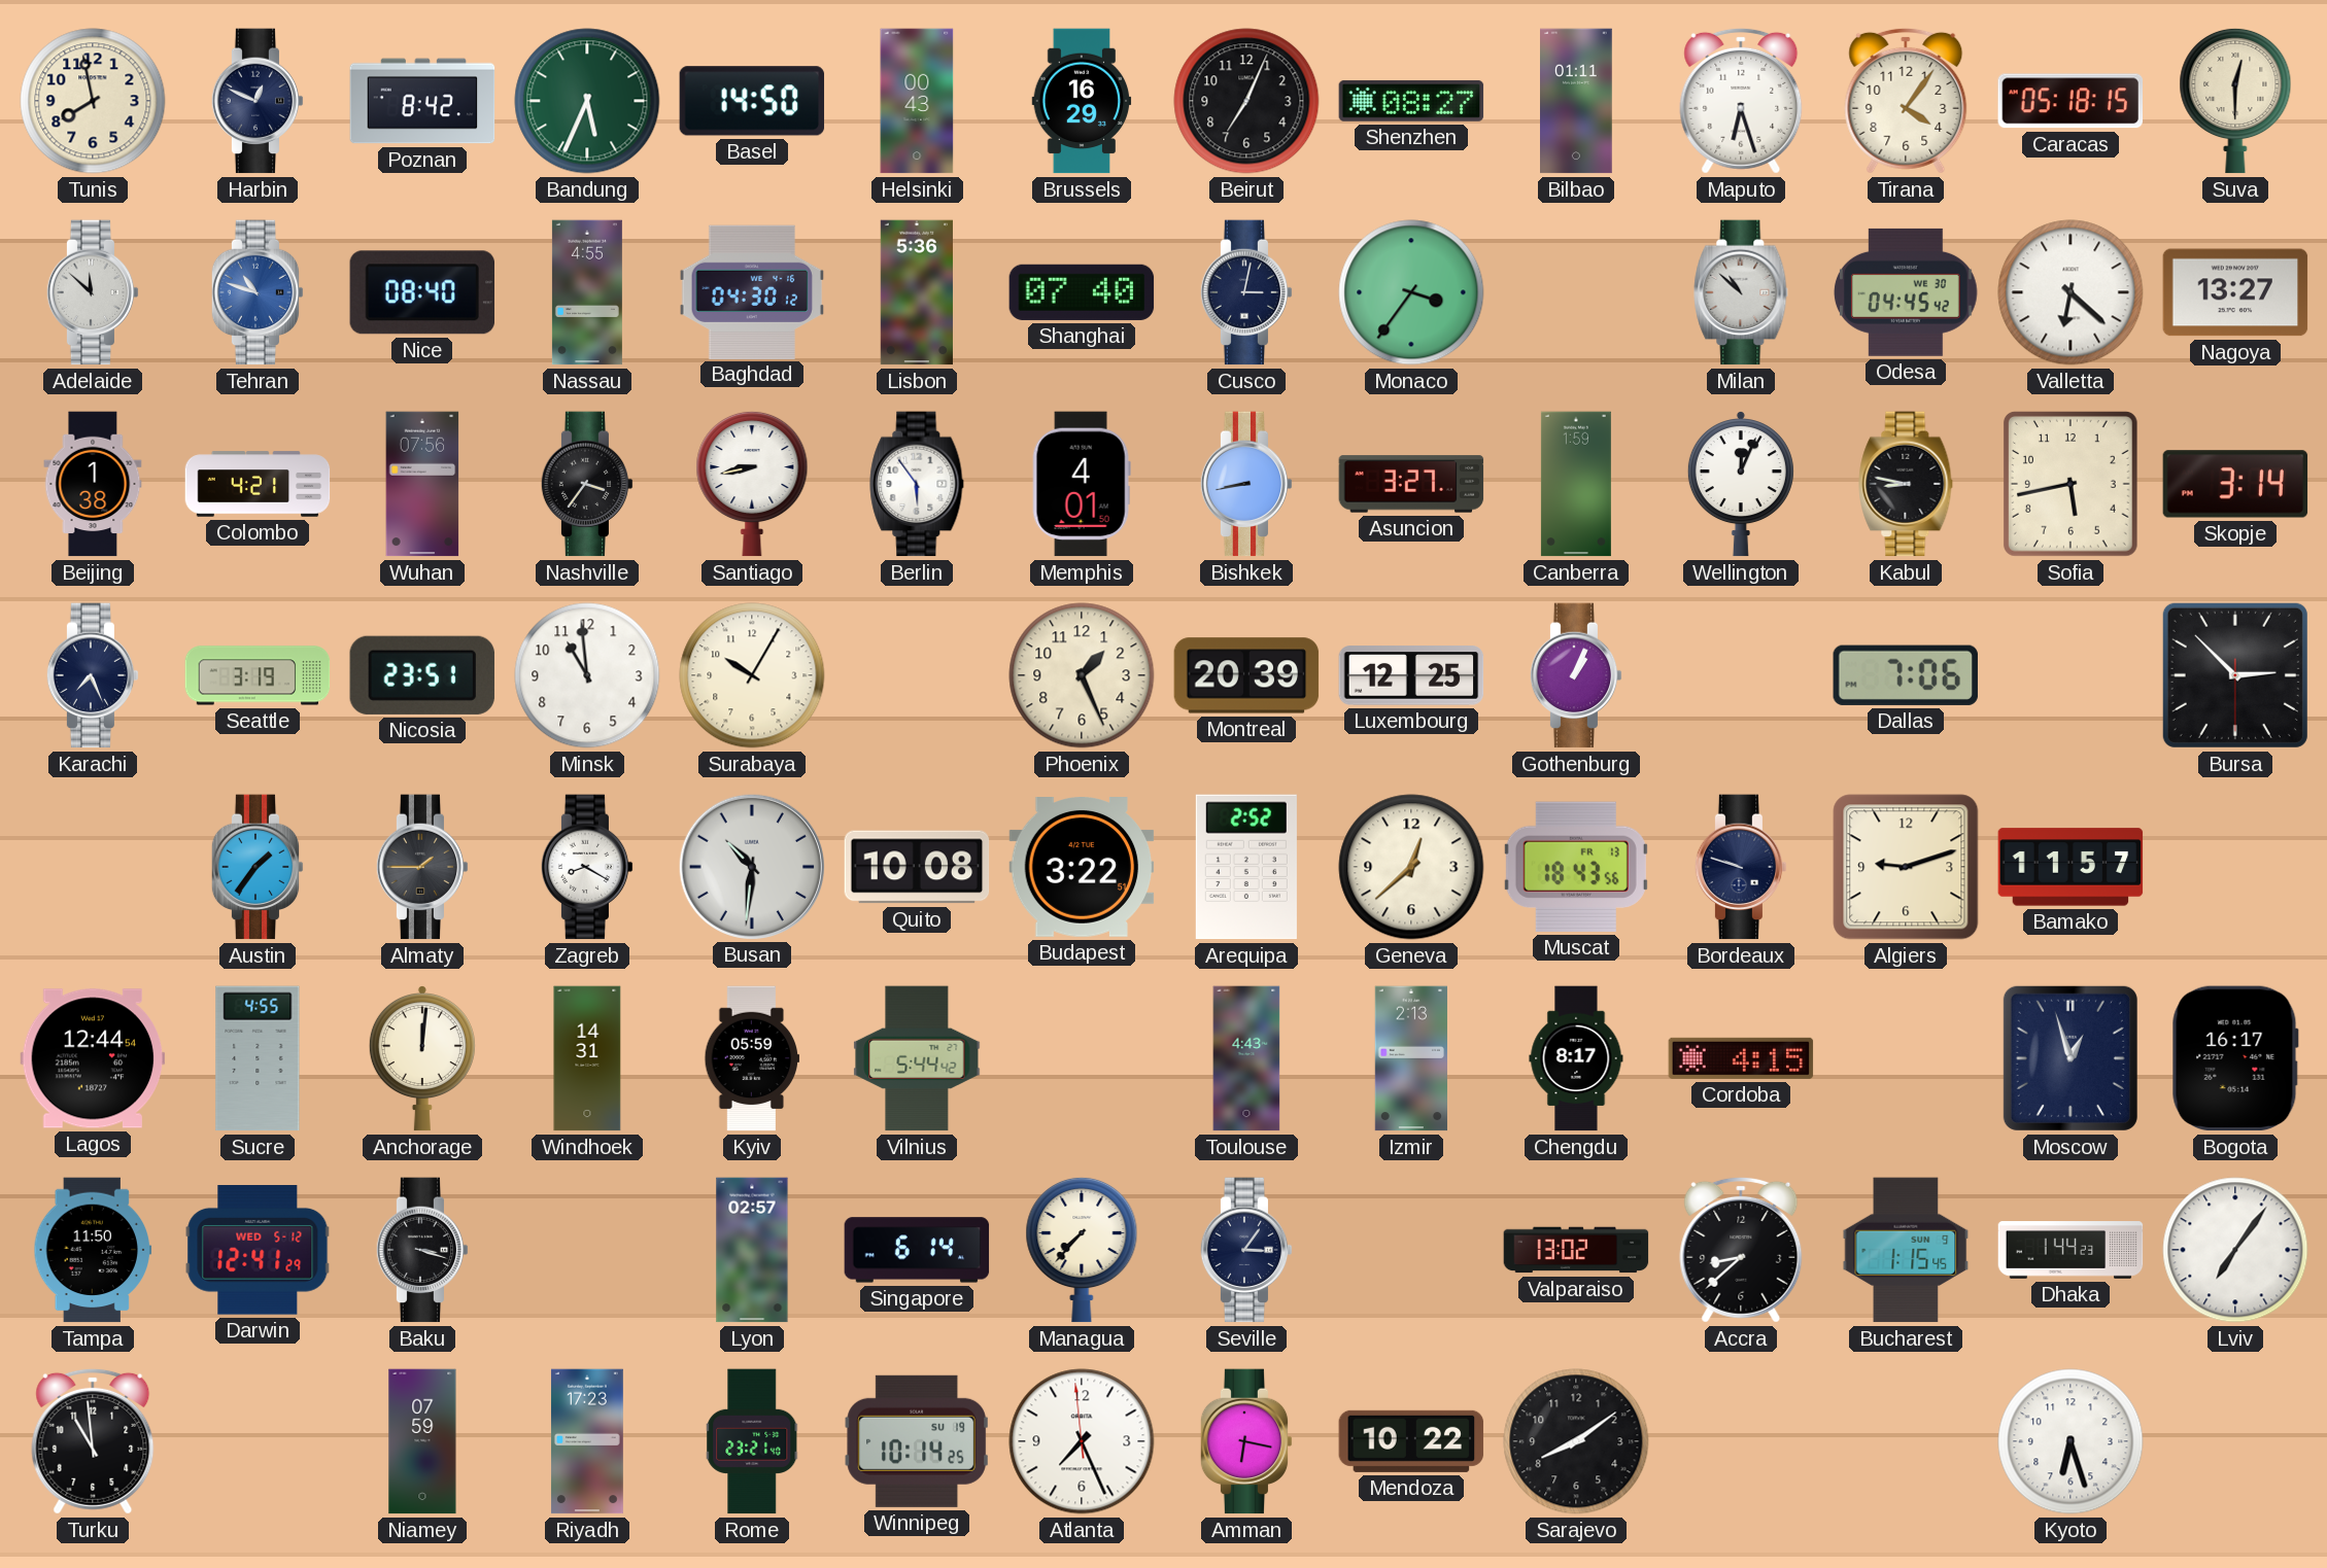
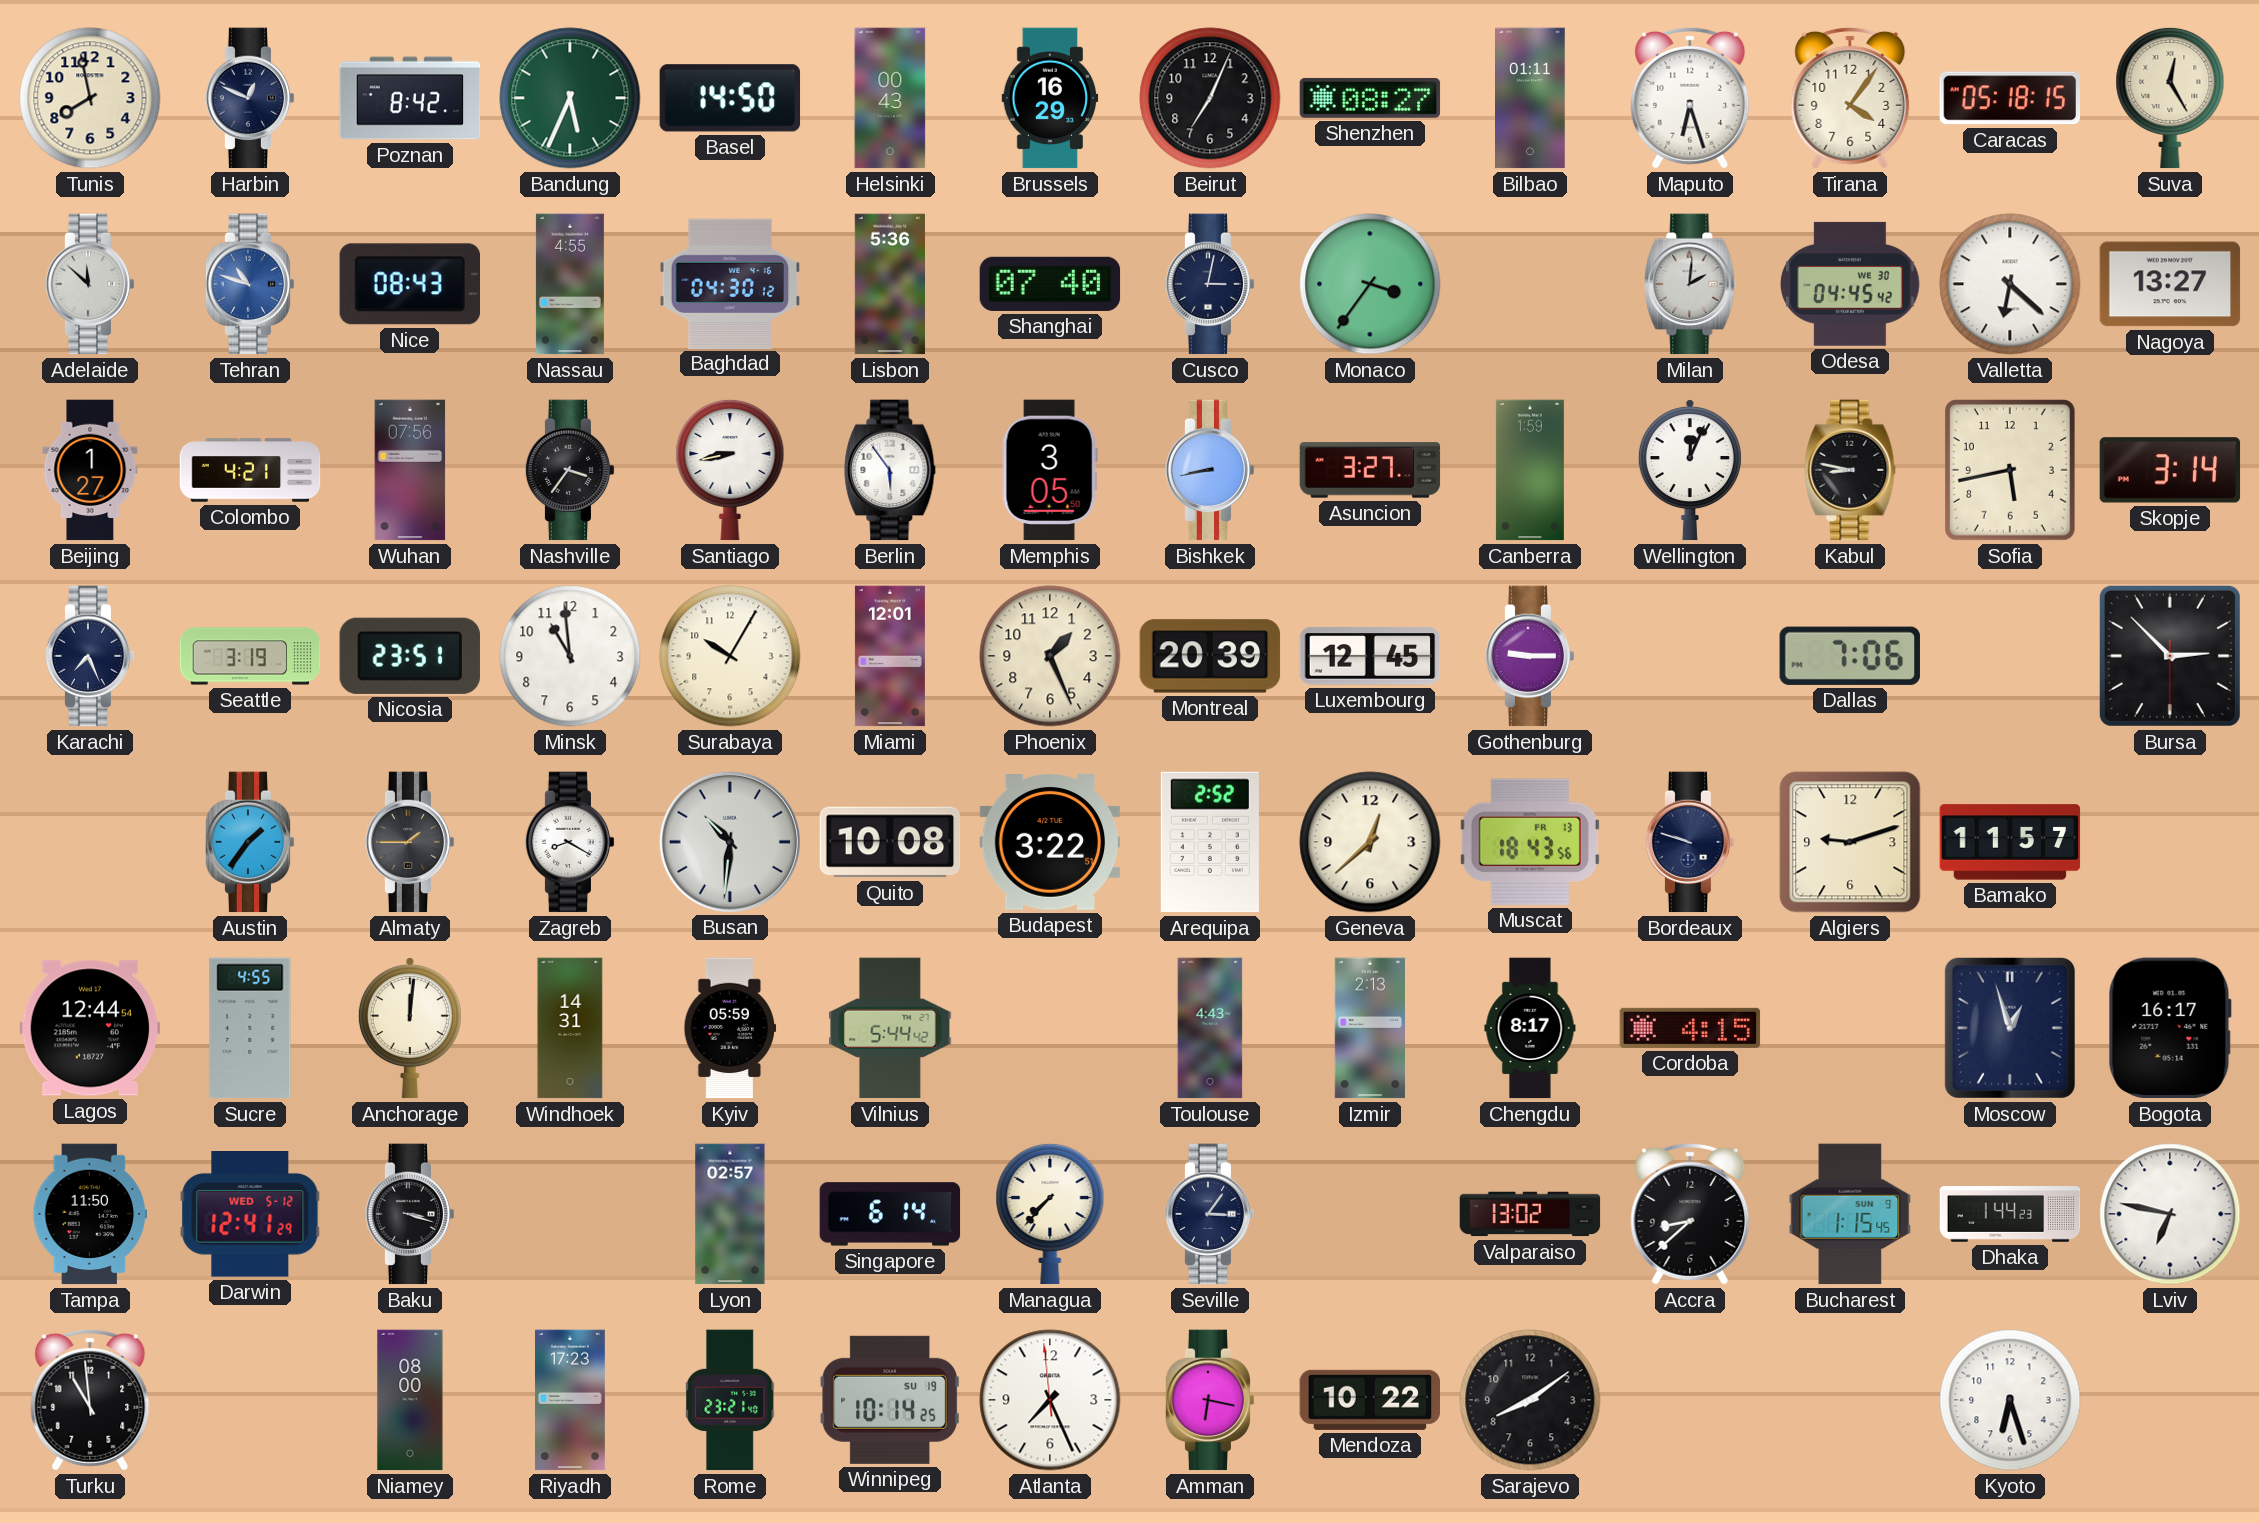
Suva: 12:30 -> 12:25
Nice: 08:40 -> 08:43
Milan: 10:52 -> 2:01
Beijing: 1:38 -> 1:27
Memphis: 4:01 -> 3:05
Miami: none -> 12:01
Luxembourg: 12:25 -> 12:45
Gothenburg: 1:04 -> 9:15
Lviv: 7:06 -> 6:47
Niamey: 07:59 -> 08:00
